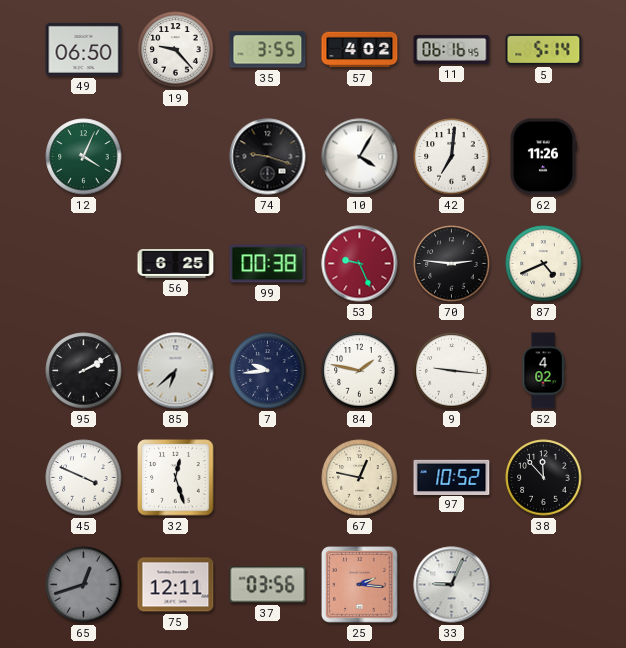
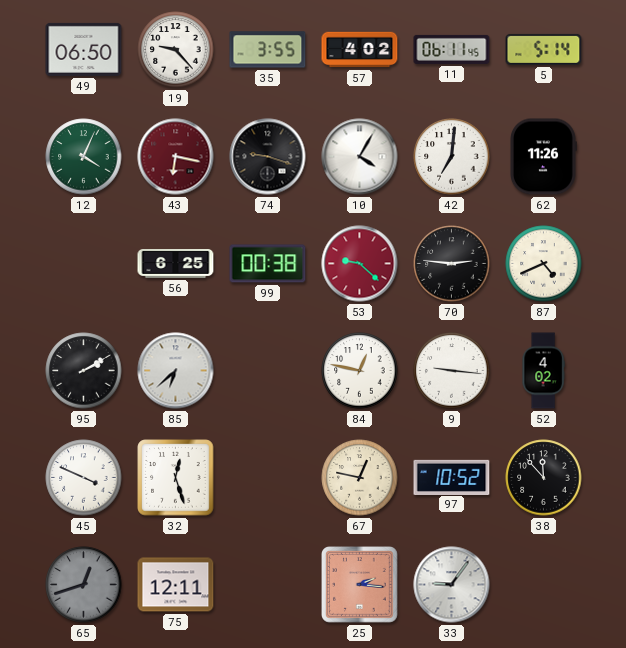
11: 06:16 -> 06:11
43: none -> 6:17
53: 9:26 -> 9:22
7: 9:44 -> none
84: 1:47 -> 12:47
37: 03:56 -> none
33: 9:04 -> 9:06
